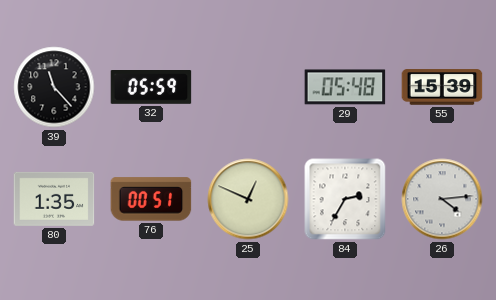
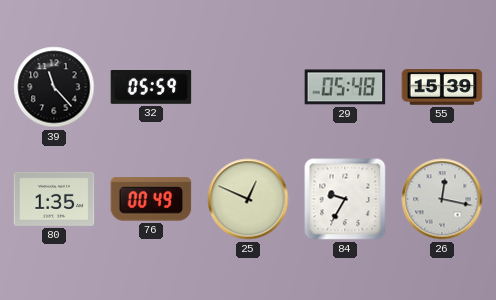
76: 00:51 -> 00:49
84: 2:35 -> 9:35
26: 4:14 -> 12:17
